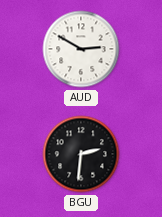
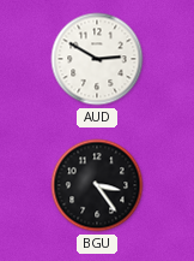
BGU: 2:31 -> 3:24
